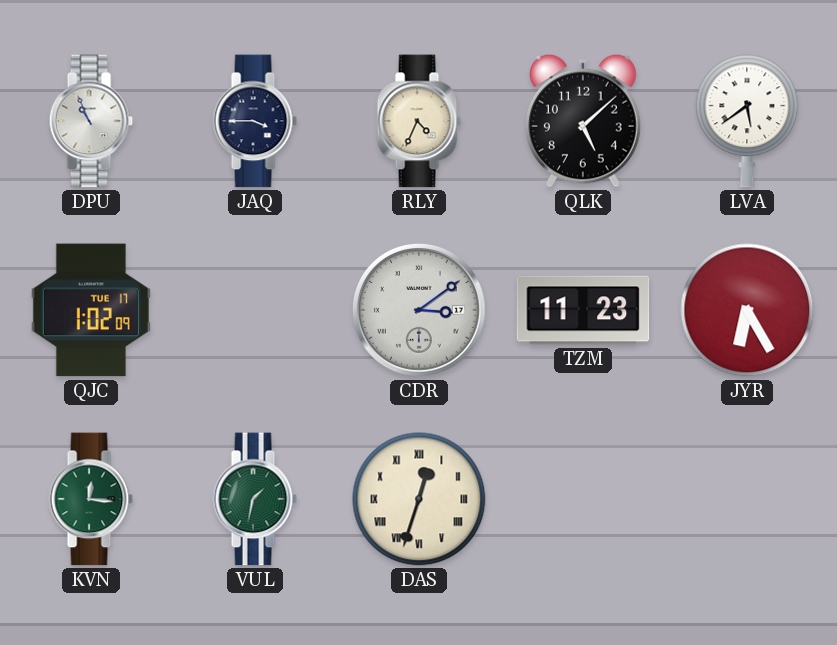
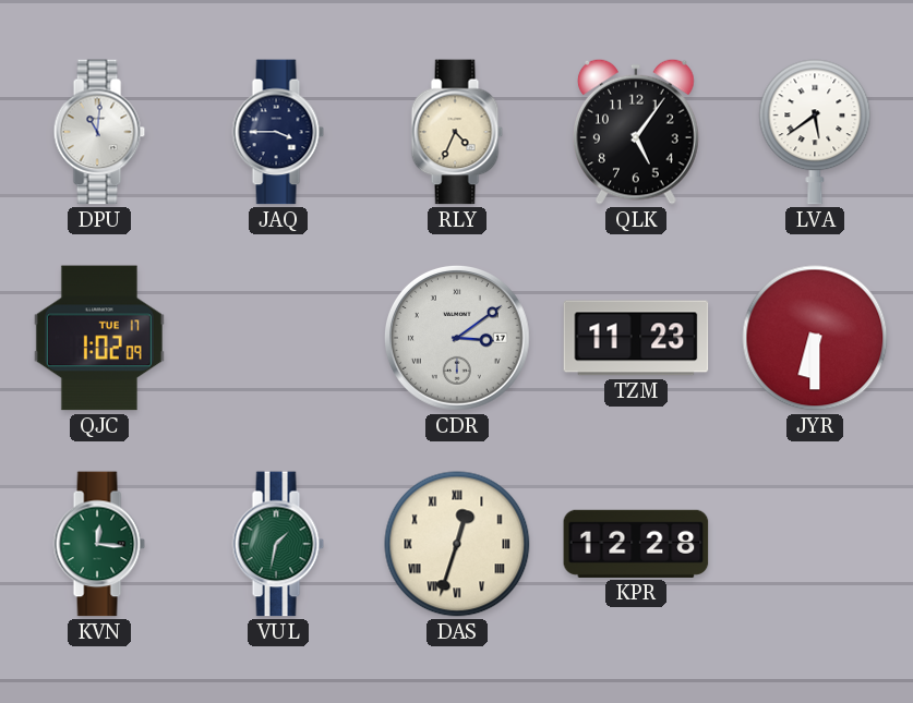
DPU: 10:56 -> 11:01
QLK: 5:08 -> 5:06
JYR: 6:25 -> 6:30
KPR: none -> 12:28
